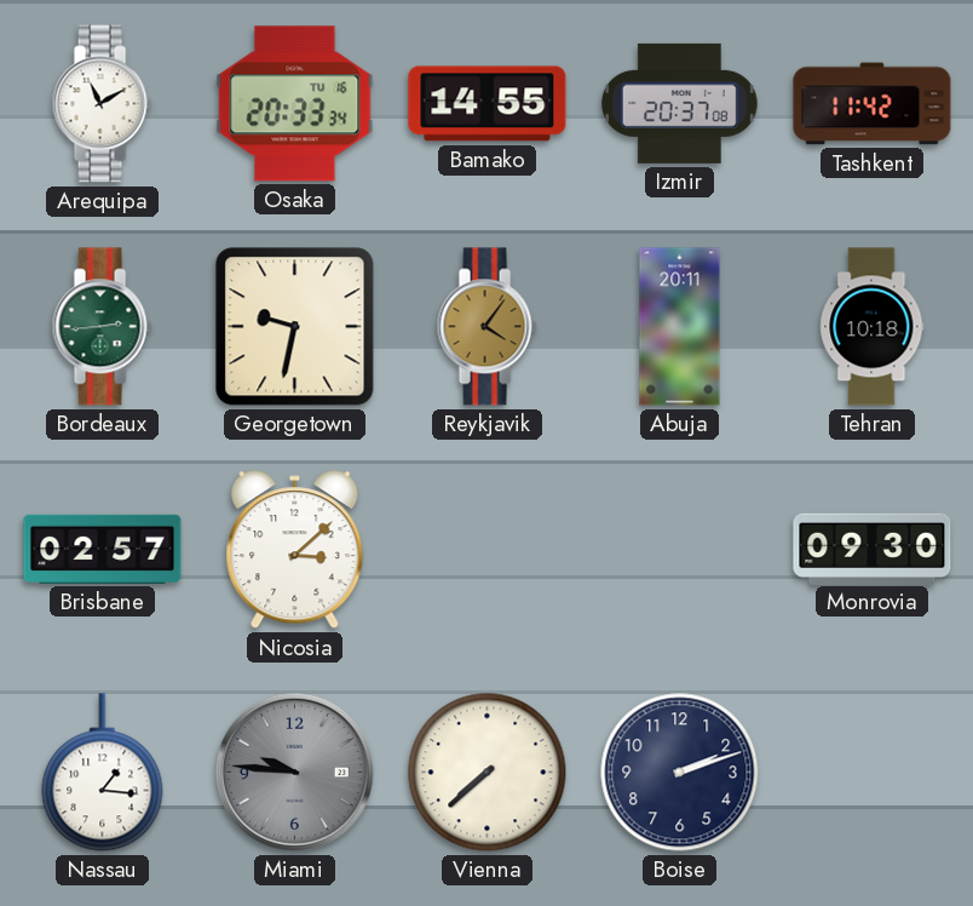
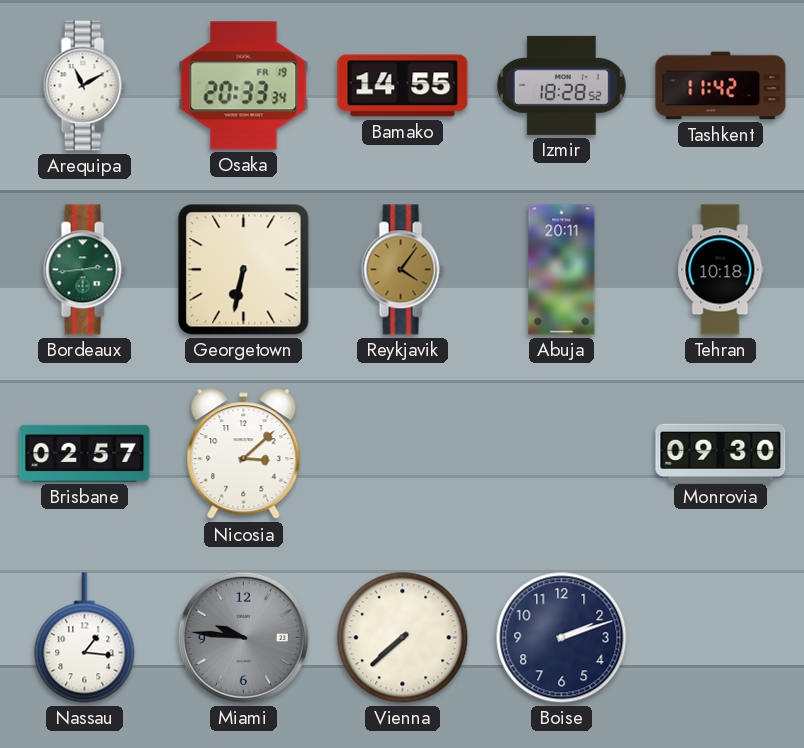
Osaka date: TU 16 -> FR 19
Izmir: 20:37 -> 18:28
Georgetown: 9:32 -> 6:32
